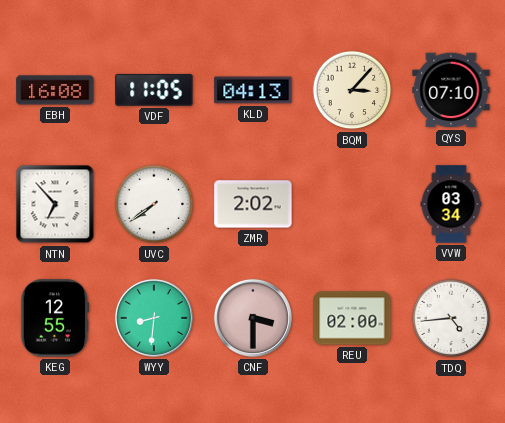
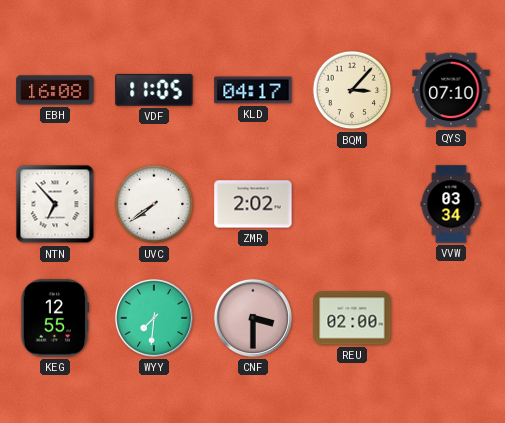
KLD: 04:13 -> 04:17
WYY: 8:31 -> 7:31
TDQ: 4:44 -> none
